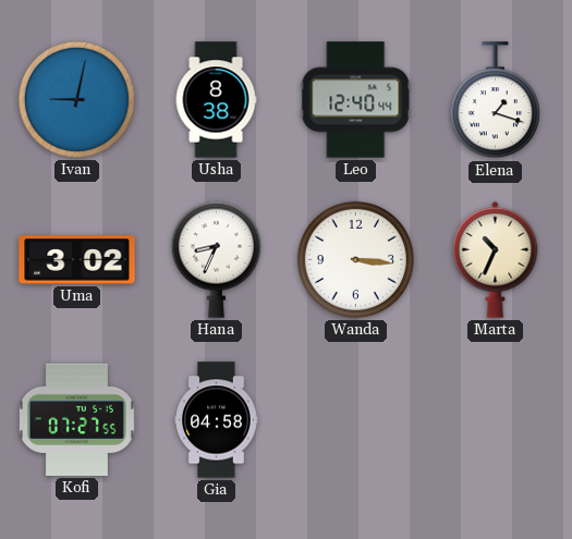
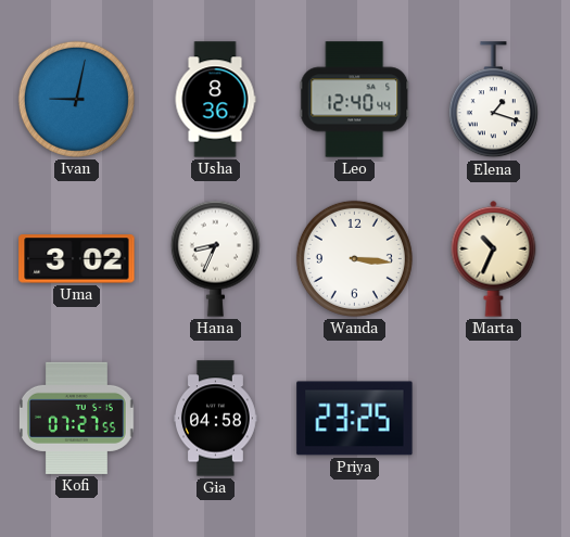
Usha: 8:38 -> 8:36
Priya: none -> 23:25
